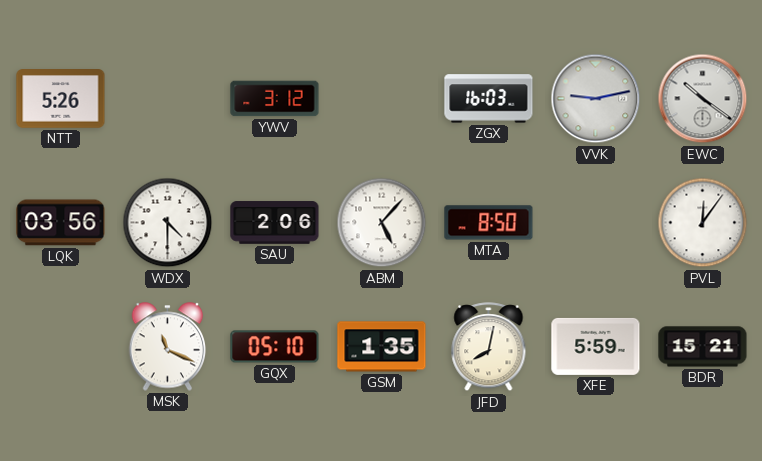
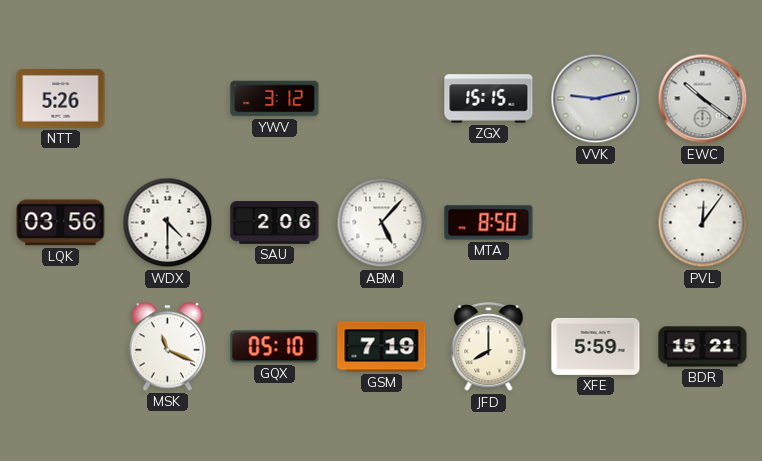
ZGX: 16:03 -> 15:15
GSM: 1:35 -> 7:19
JFD: 8:02 -> 8:00
